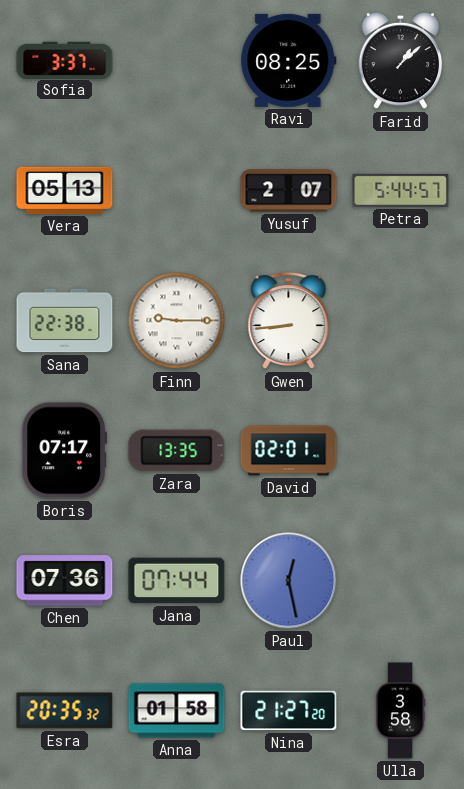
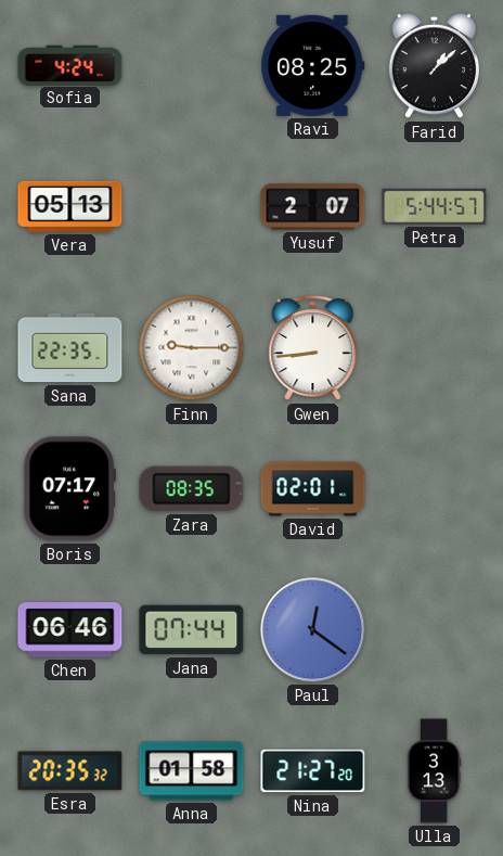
Sofia: 3:37 -> 4:24
Sana: 22:38 -> 22:35
Zara: 13:35 -> 08:35
Chen: 07:36 -> 06:46
Paul: 12:28 -> 12:21
Ulla: 3:58 -> 3:13
